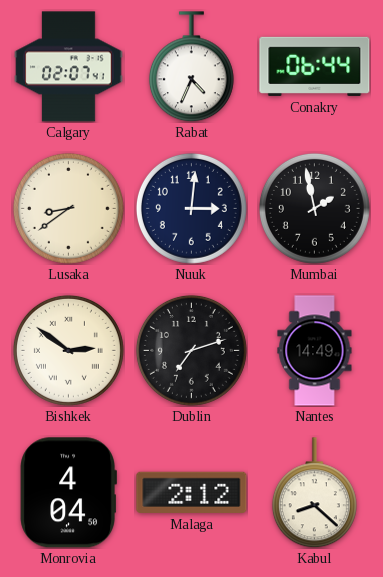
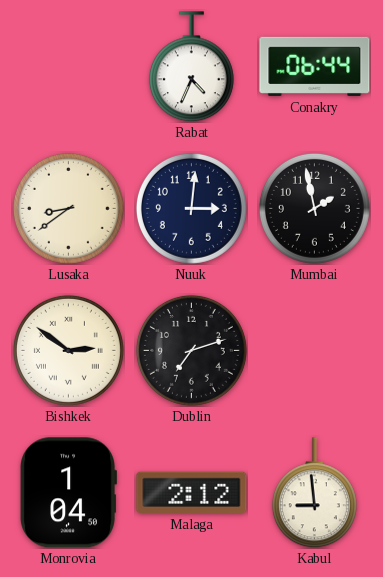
Calgary: 02:07 -> none
Nantes: 14:49 -> none
Monrovia: 4:04 -> 1:04
Kabul: 8:22 -> 8:59
